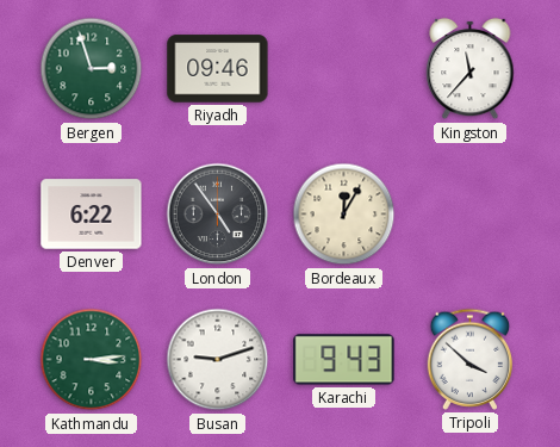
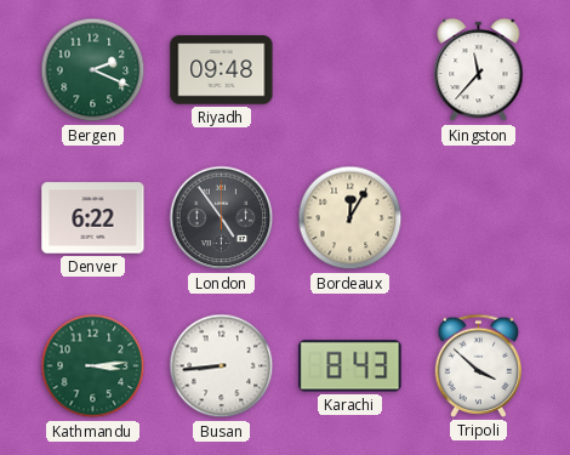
Bergen: 2:57 -> 2:19
Riyadh: 09:46 -> 09:48
Busan: 9:12 -> 8:44
Karachi: 9:43 -> 8:43
